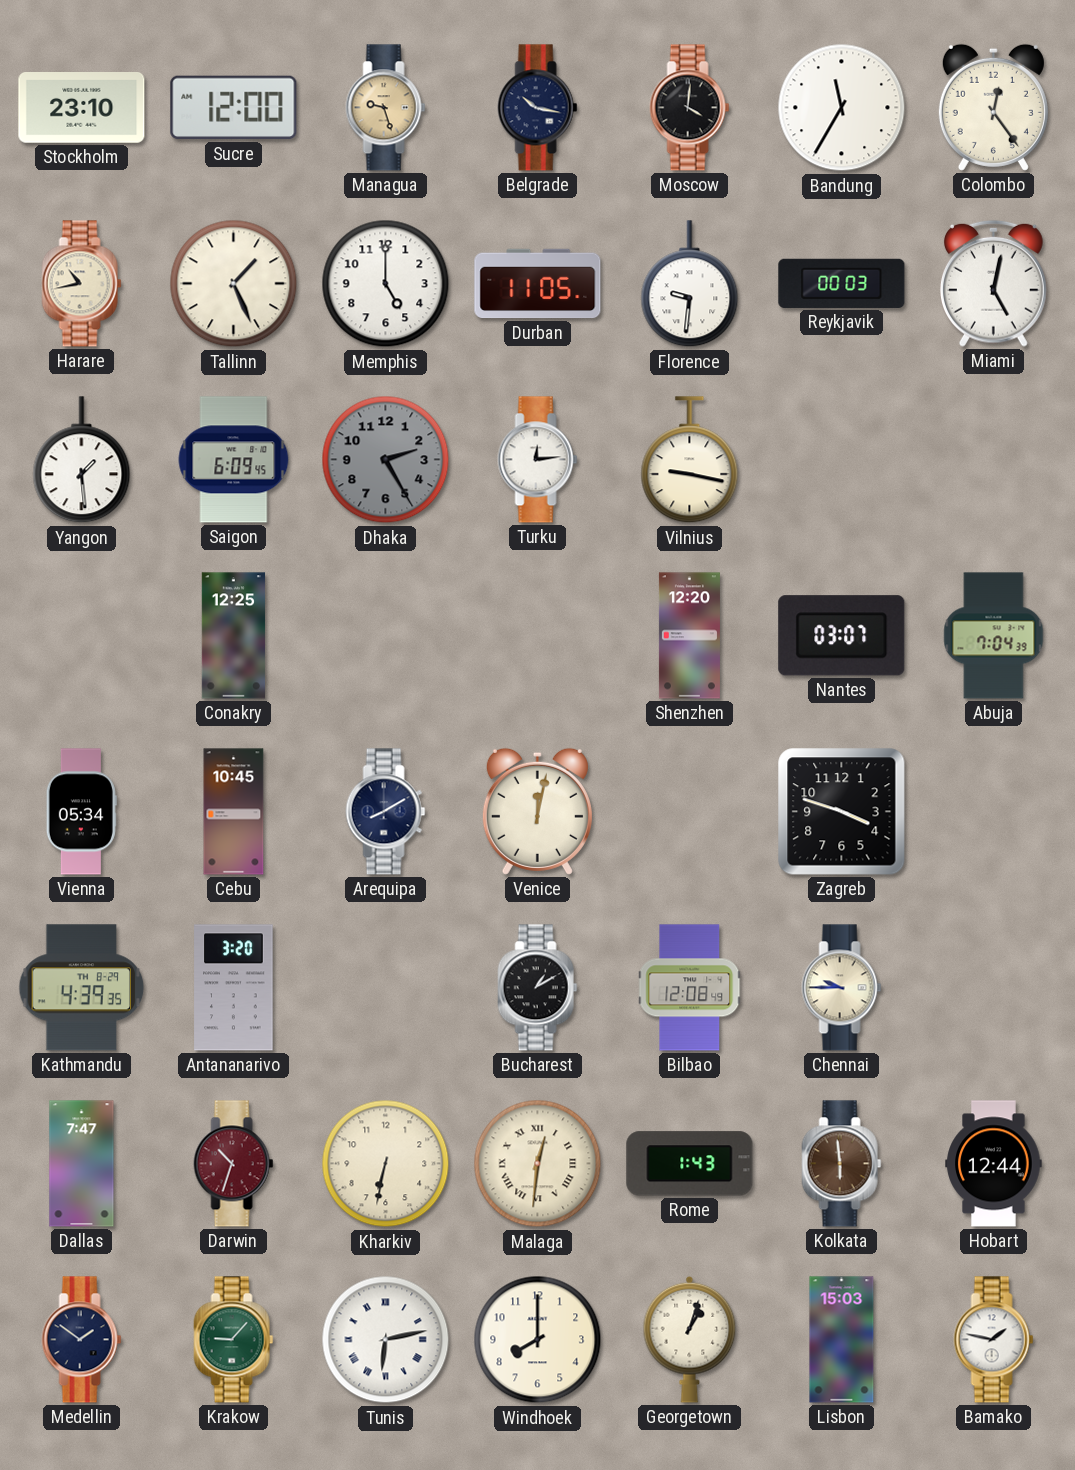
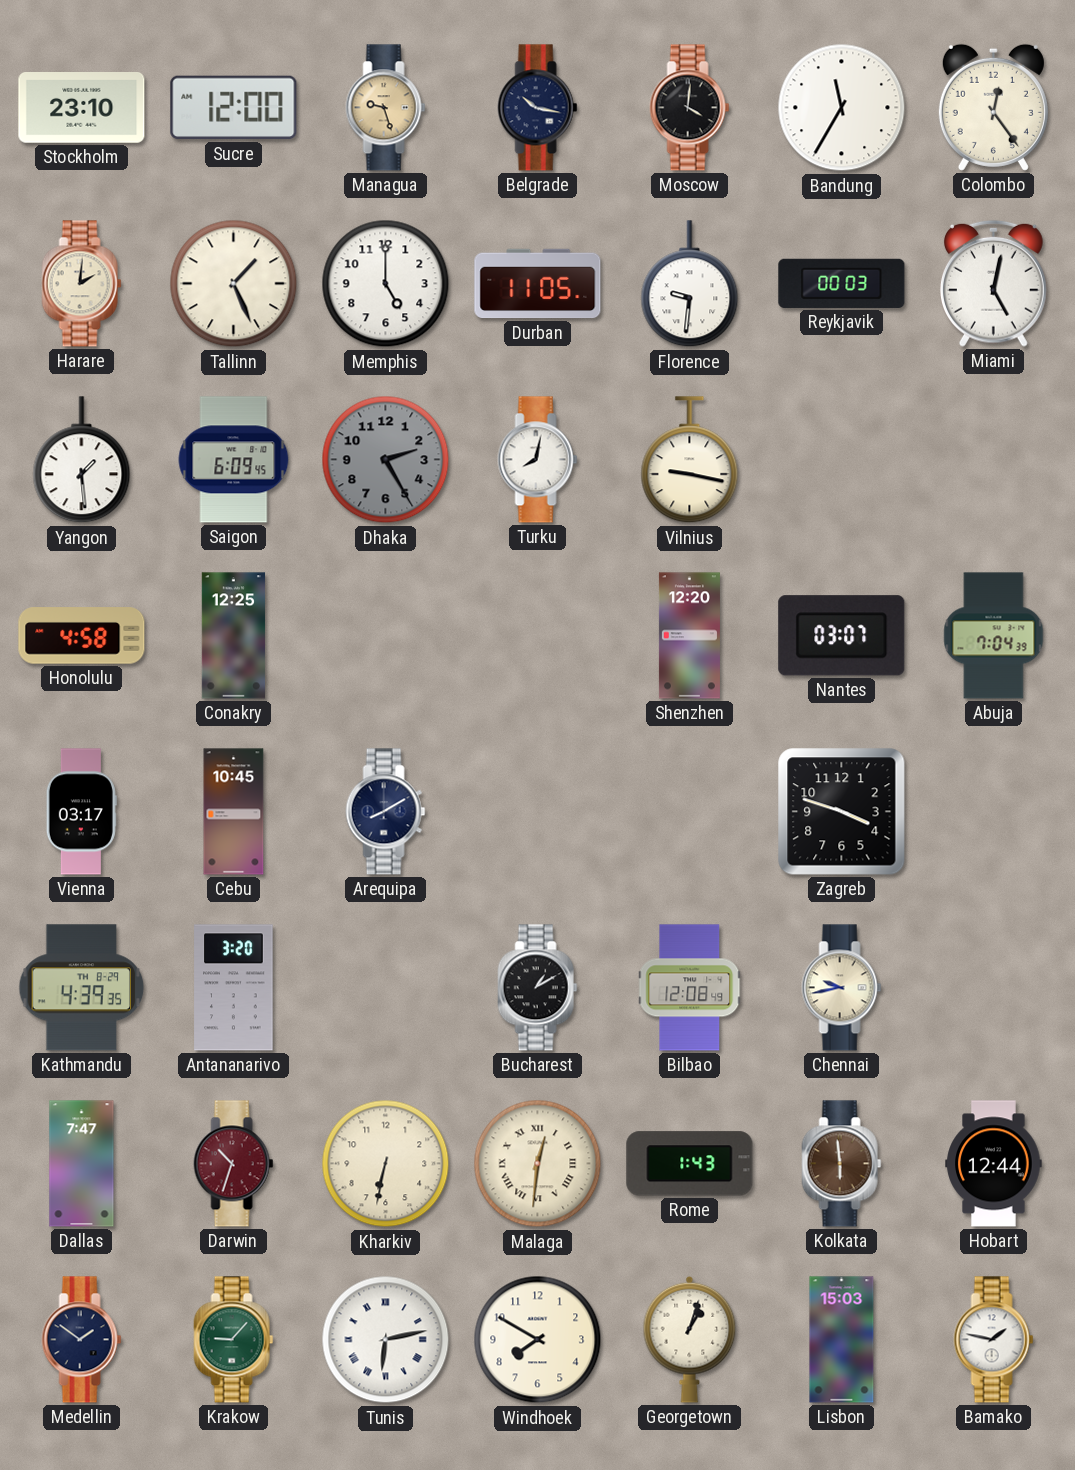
Harare: 10:43 -> 2:01
Turku: 12:14 -> 8:02
Honolulu: none -> 4:58
Vienna: 05:34 -> 03:17
Venice: 12:02 -> none
Chennai: 9:45 -> 9:43
Windhoek: 8:00 -> 7:50
